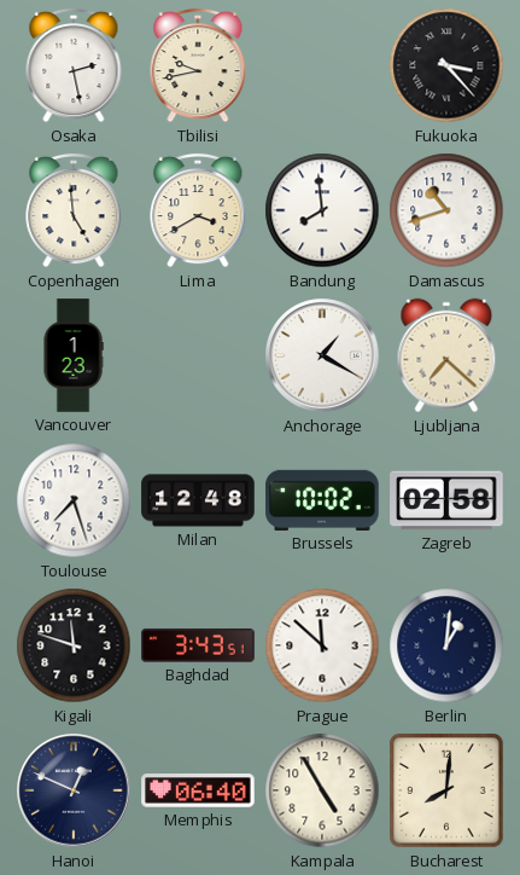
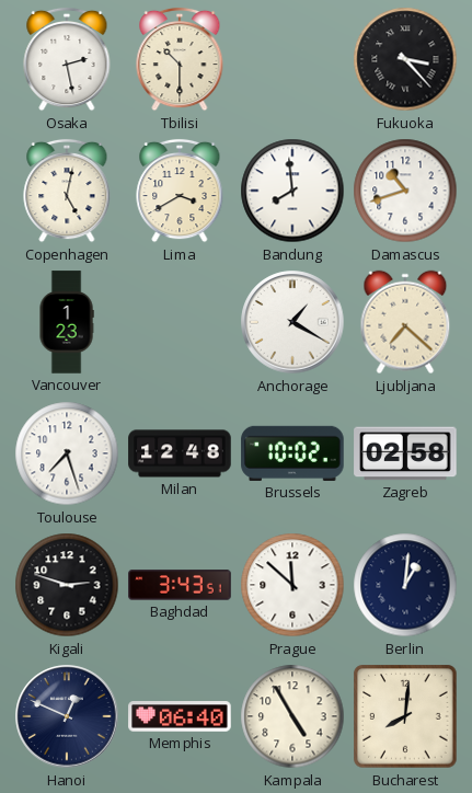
Tbilisi: 9:43 -> 10:30
Copenhagen: 4:59 -> 5:02
Kigali: 11:48 -> 2:48
